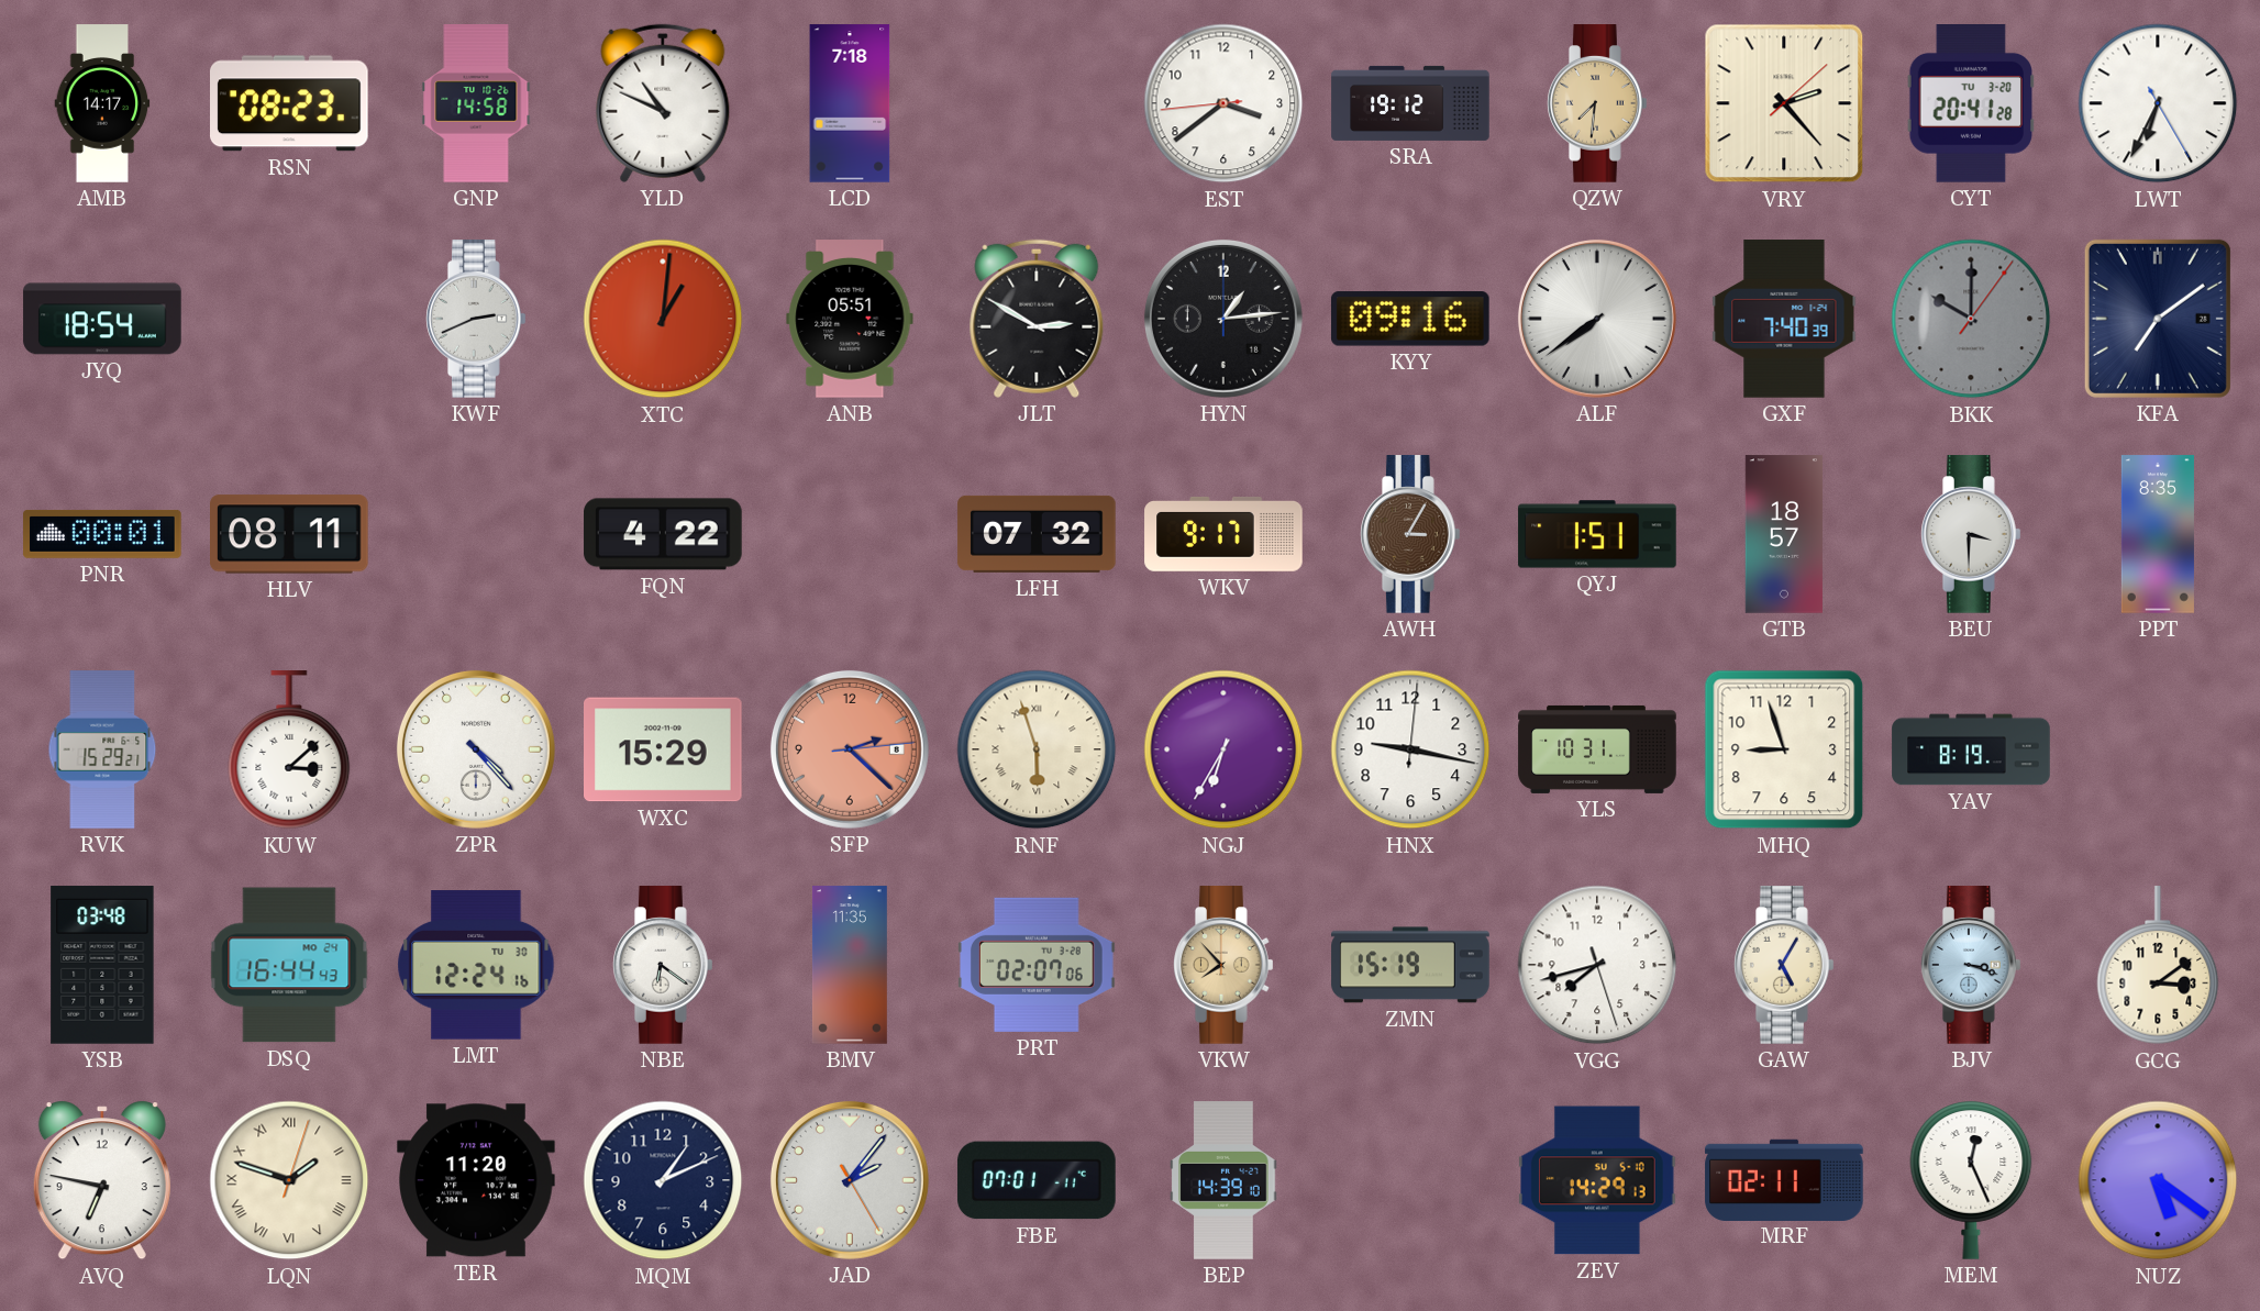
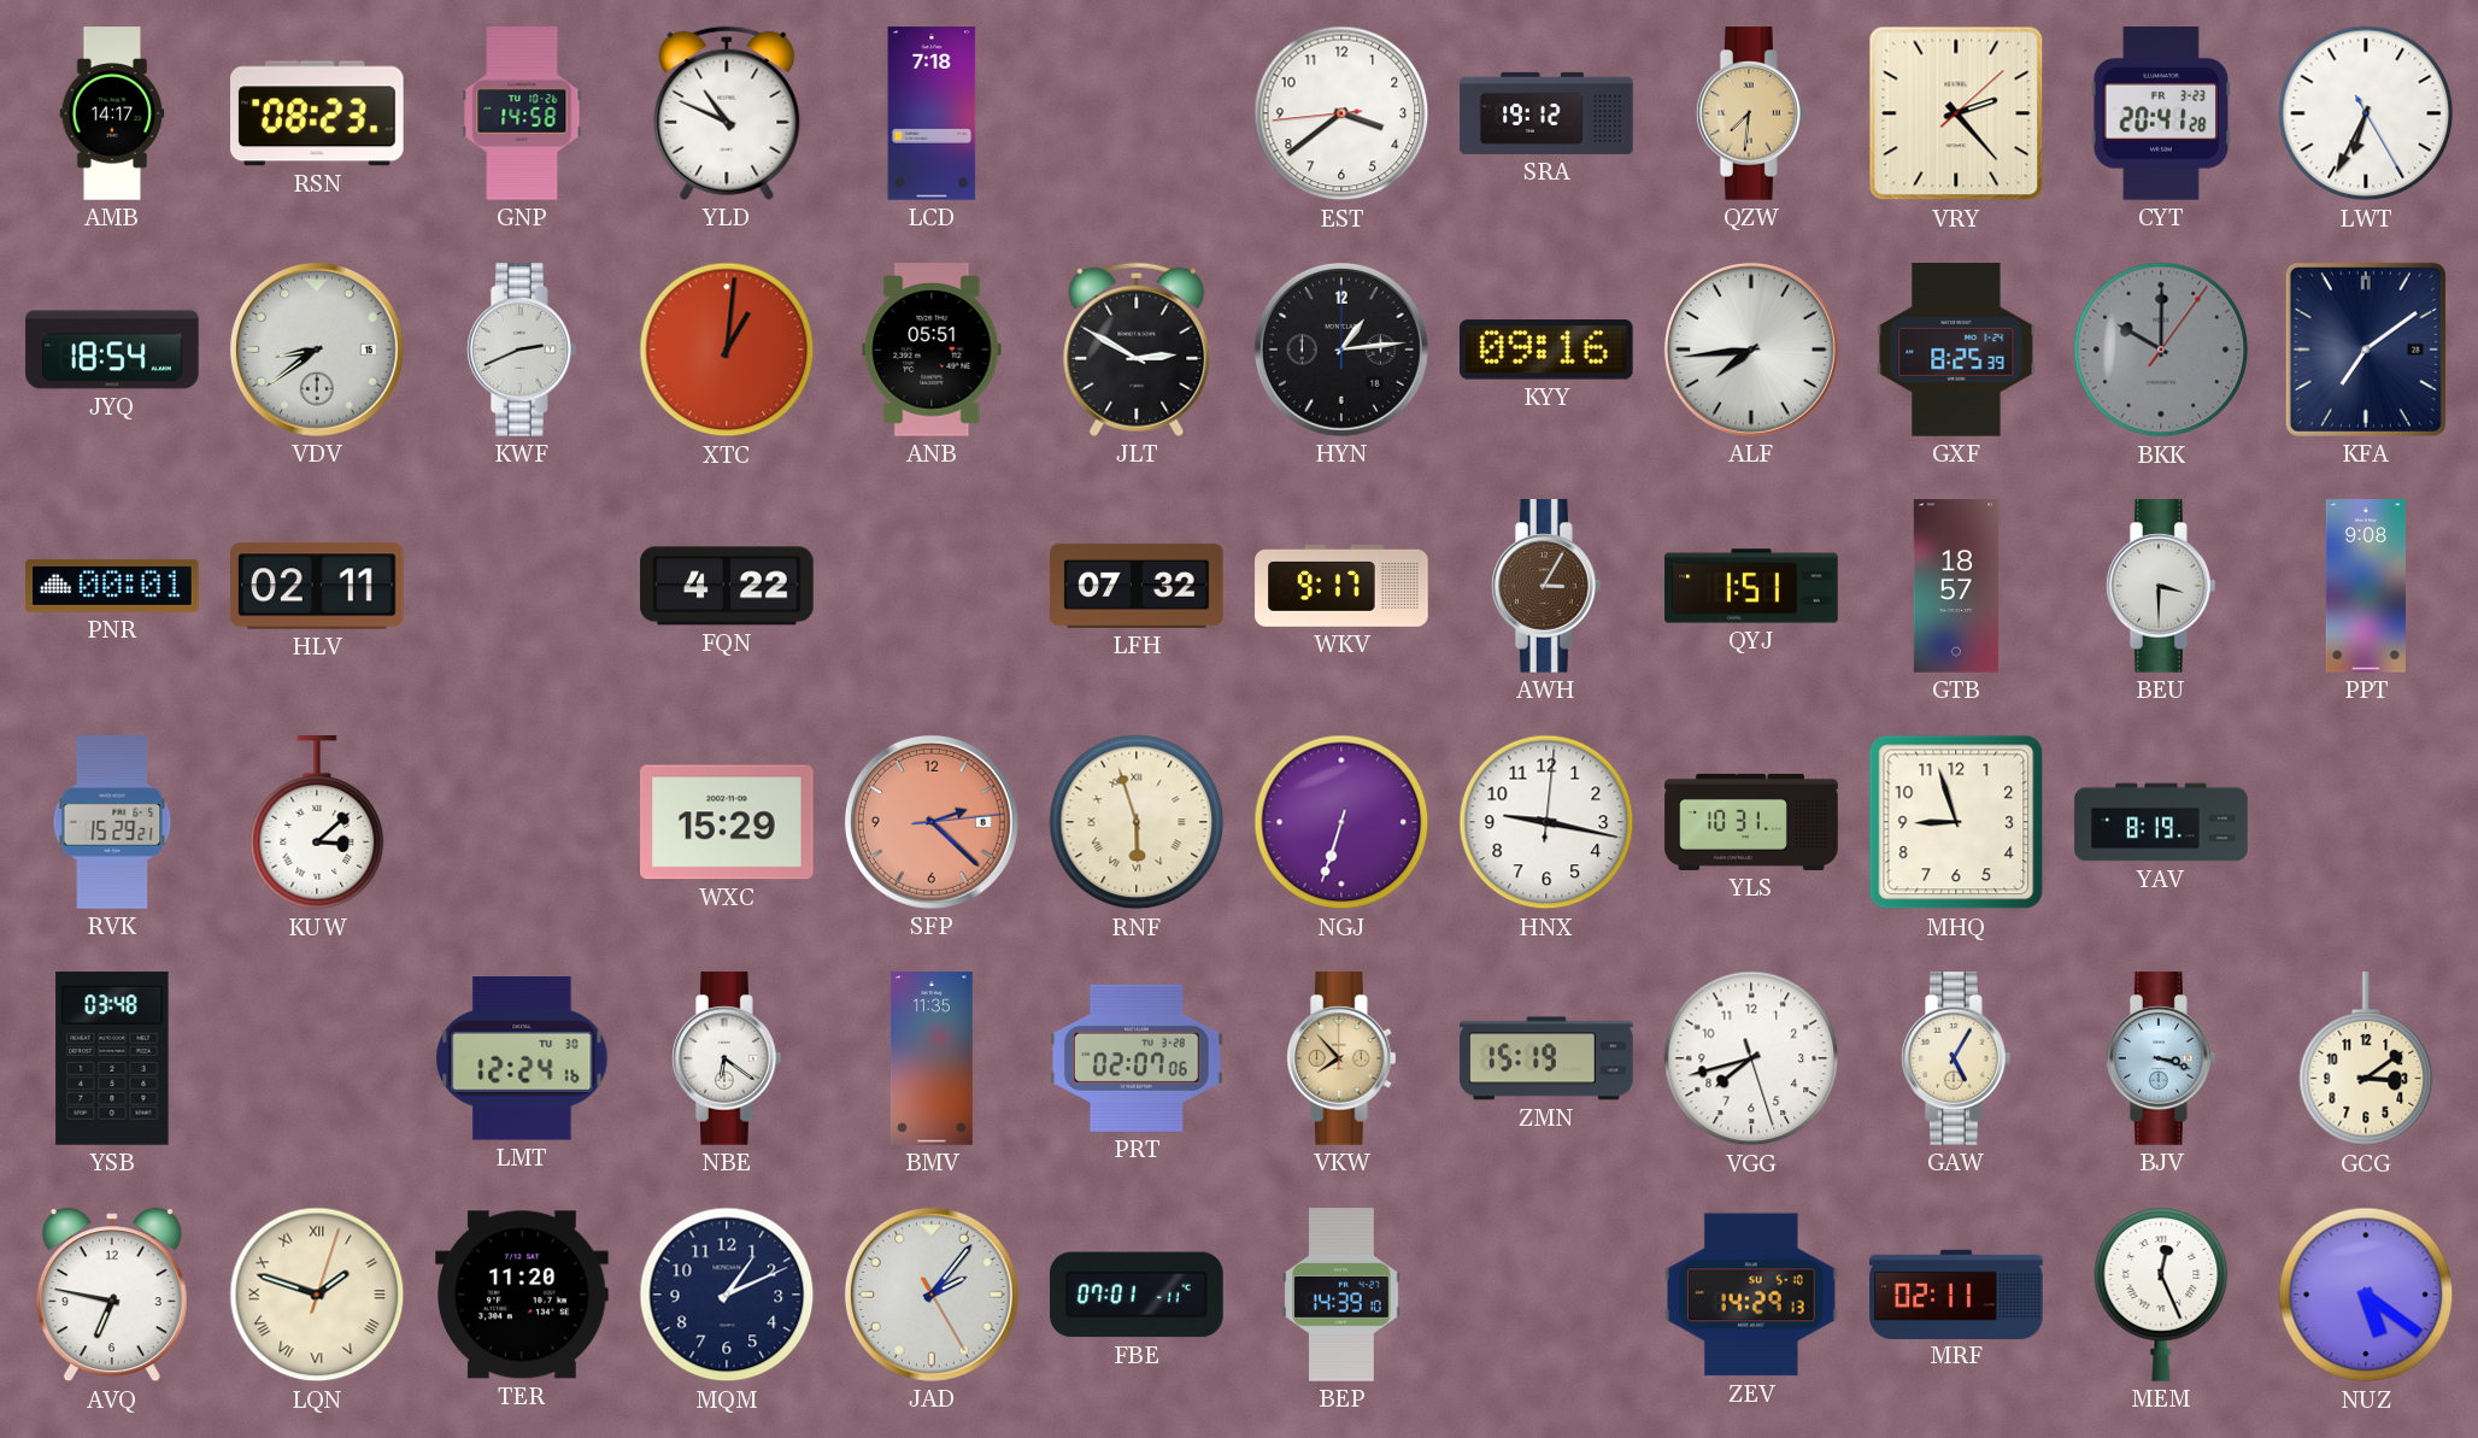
CYT date: TU 3-20 -> FR 3-23
VDV: none -> 8:39
ALF: 7:39 -> 7:44
GXF: 7:40 -> 8:25
HLV: 08:11 -> 02:11
PPT: 8:35 -> 9:08
ZPR: 4:23 -> none
NGJ: 6:35 -> 6:33
DSQ: 16:44 -> none
